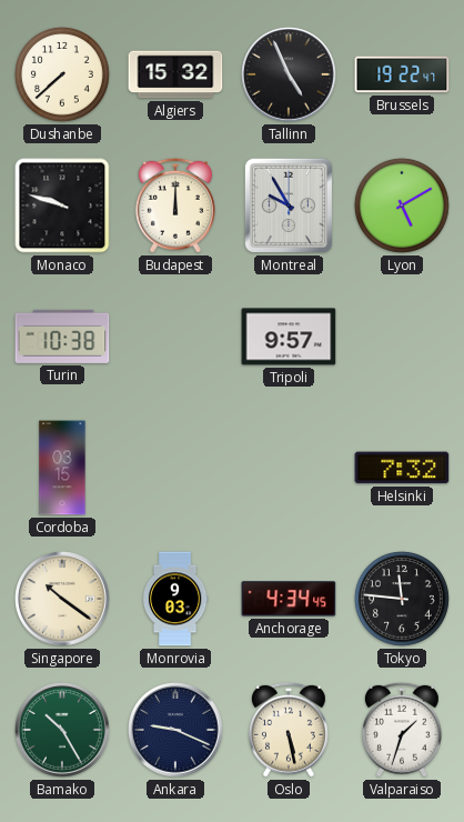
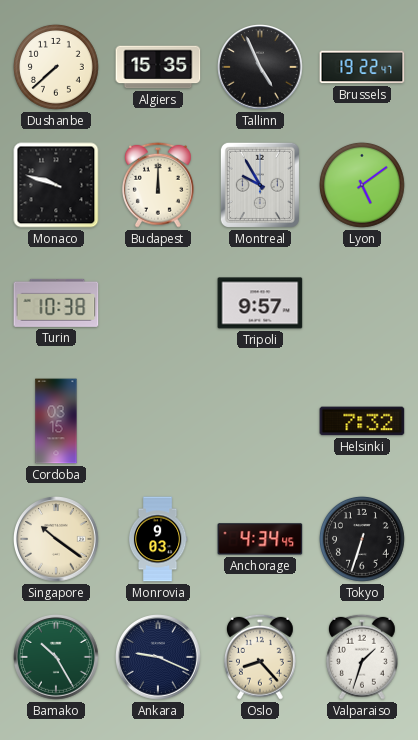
Algiers: 15:32 -> 15:35
Lyon: 5:10 -> 5:09
Tokyo: 11:46 -> 6:33
Oslo: 5:28 -> 8:23
